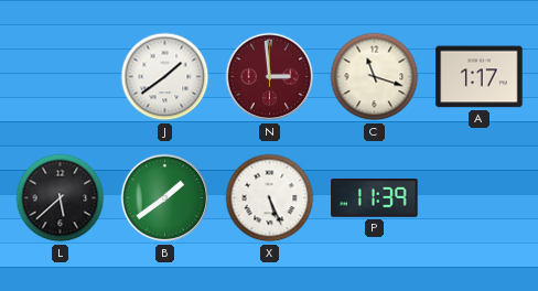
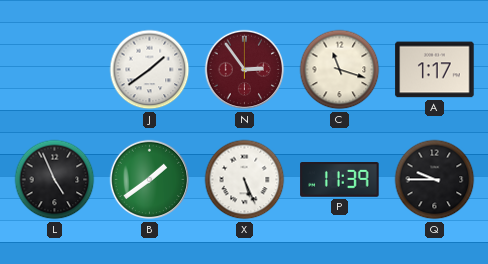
N: 2:59 -> 2:54
L: 5:38 -> 4:56
Q: none -> 9:45
